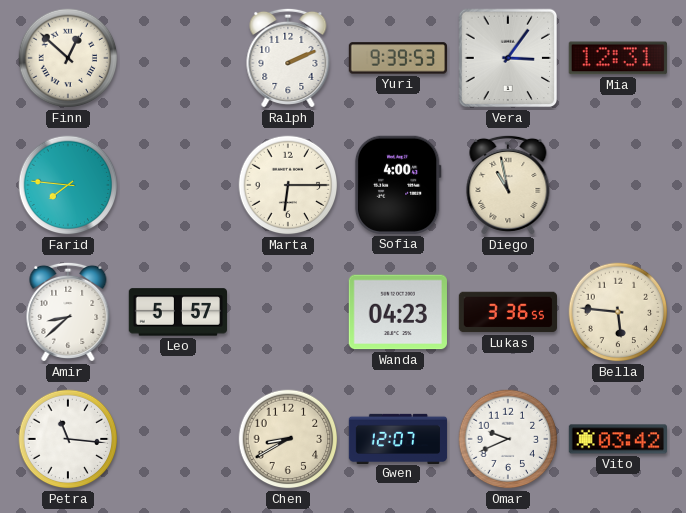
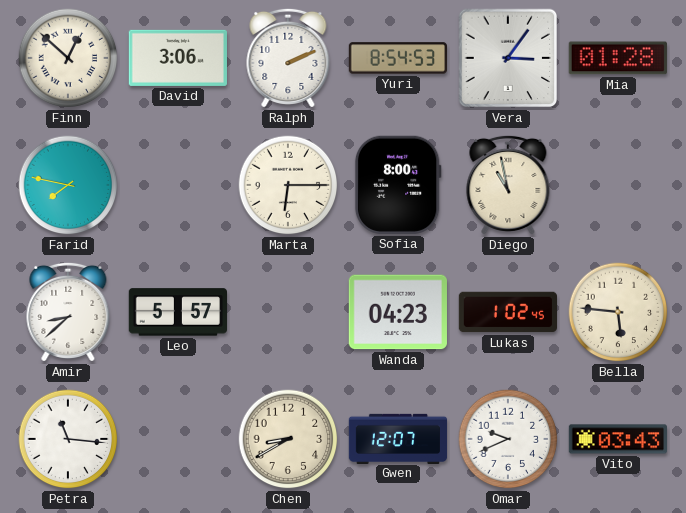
David: none -> 3:06
Yuri: 9:39 -> 8:54
Mia: 12:31 -> 01:28
Farid: 7:46 -> 7:47
Sofia: 4:00 -> 8:00
Lukas: 3:36 -> 1:02
Vito: 03:42 -> 03:43
